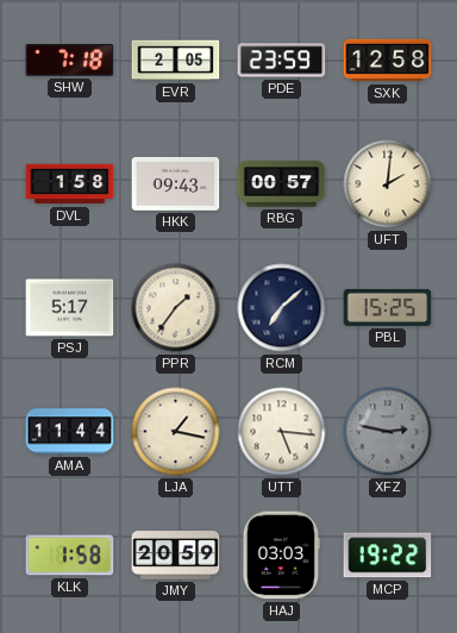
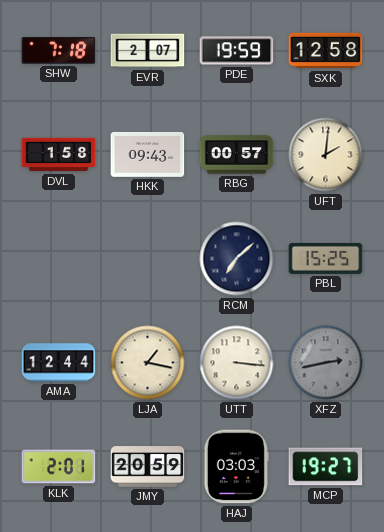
EVR: 2:05 -> 2:07
PDE: 23:59 -> 19:59
PSJ: 5:17 -> none
PPR: 1:36 -> none
AMA: 11:44 -> 12:44
UTT: 5:16 -> 3:16
XFZ: 2:47 -> 2:43
KLK: 1:58 -> 2:01
MCP: 19:22 -> 19:27
